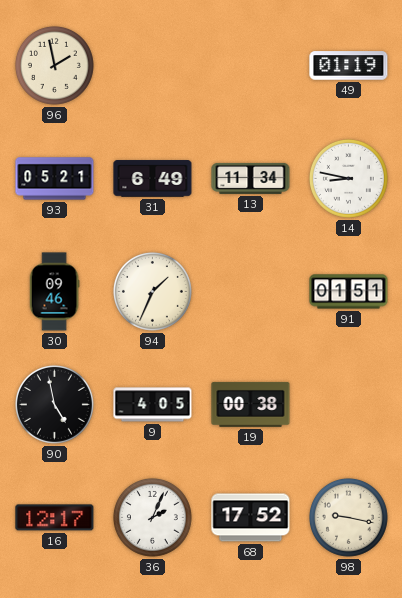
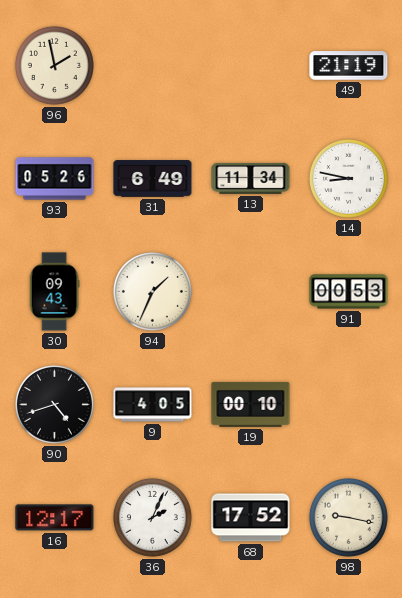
49: 01:19 -> 21:19
93: 05:21 -> 05:26
30: 09:46 -> 09:43
91: 01:51 -> 00:53
90: 4:58 -> 4:42
19: 00:38 -> 00:10
